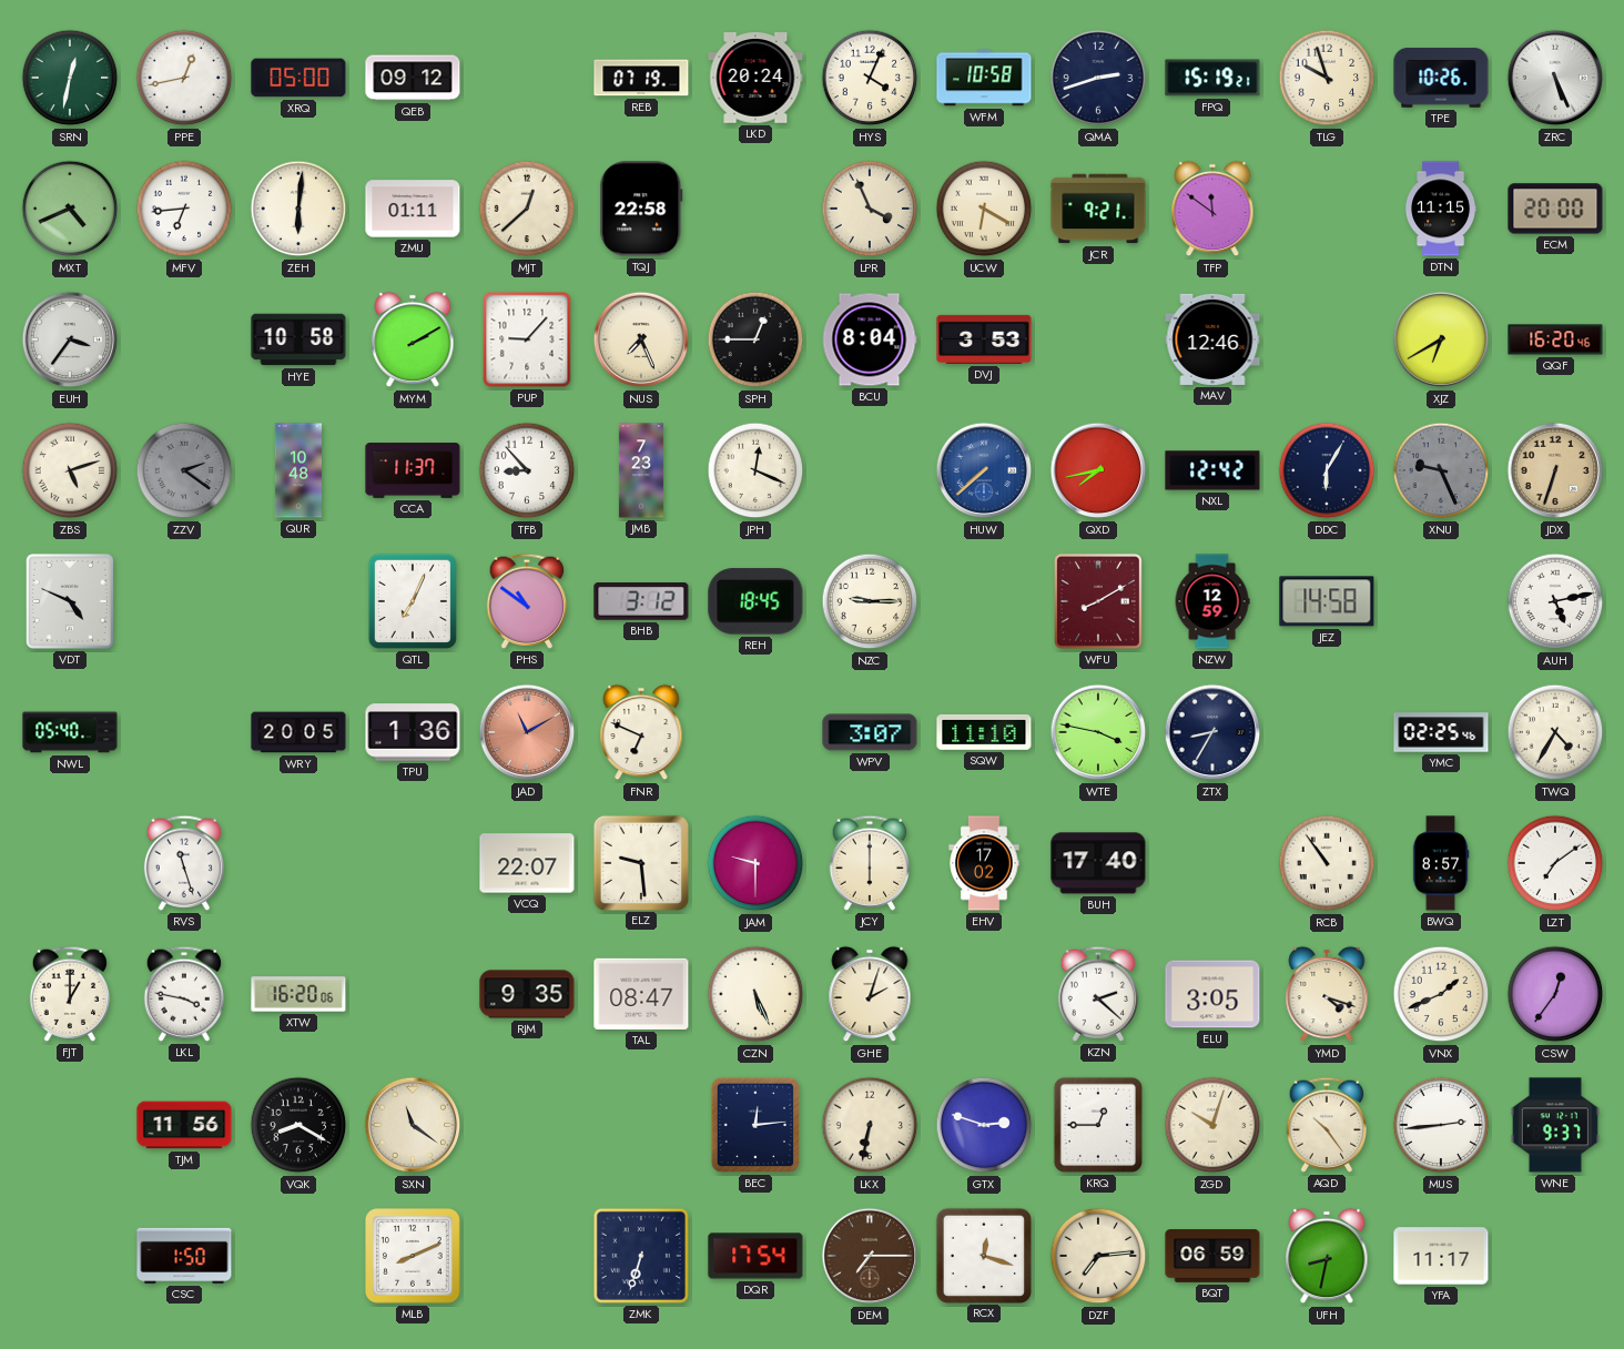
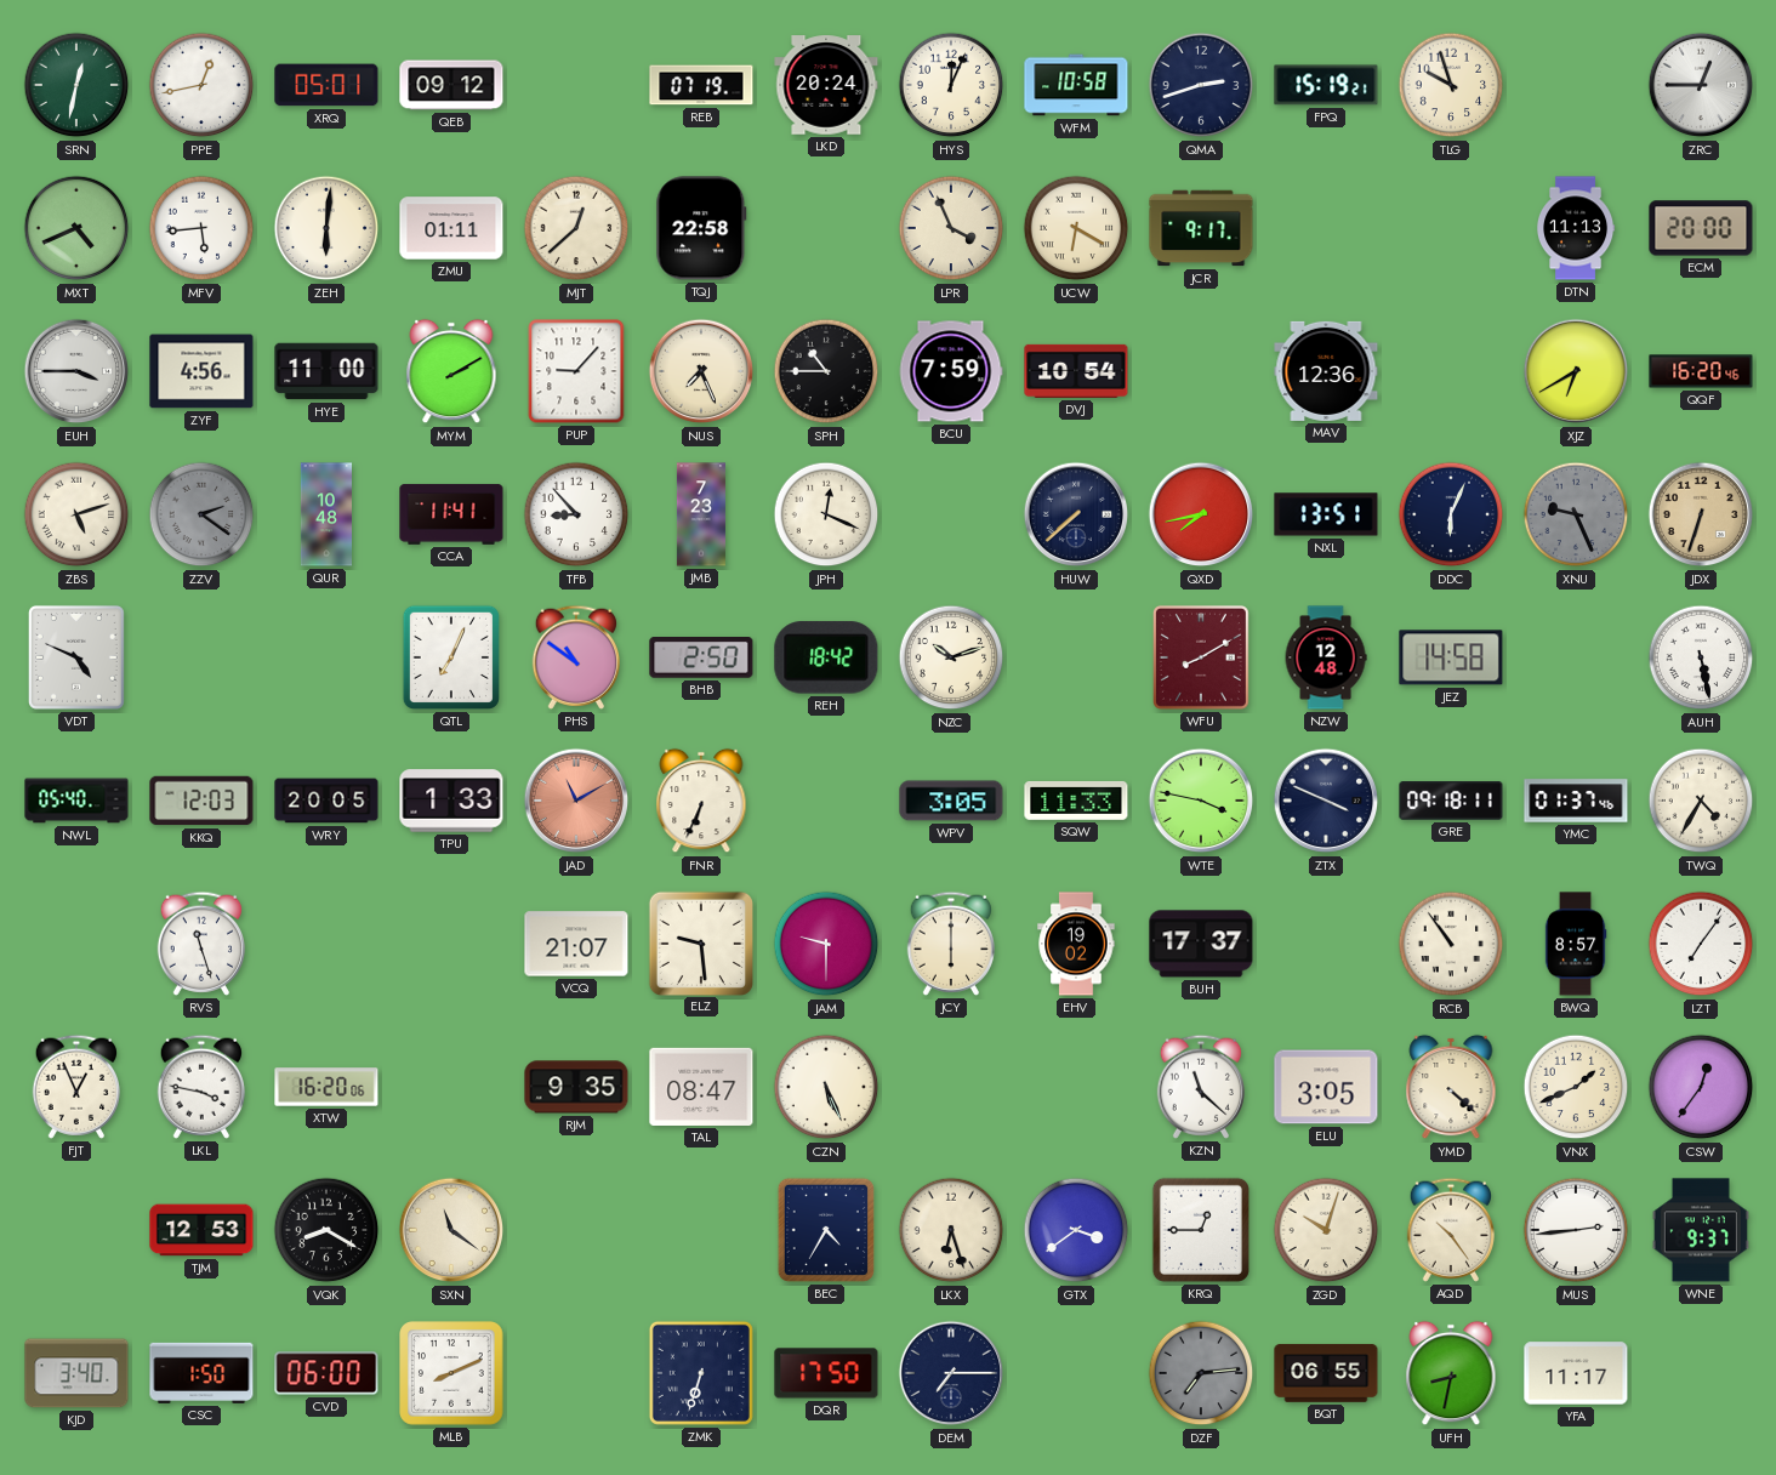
XRQ: 05:00 -> 05:01
HYS: 4:04 -> 12:04
TPE: 10:26 -> none
ZRC: 5:26 -> 12:45
MFV: 6:44 -> 5:44
JCR: 9:21 -> 9:17
TFP: 11:51 -> none
DTN: 11:15 -> 11:13
EUH: 3:36 -> 3:45
ZYF: none -> 4:56
HYE: 10:58 -> 11:00
SPH: 12:45 -> 10:45
BCU: 8:04 -> 7:59
DVJ: 3:53 -> 10:54
MAV: 12:46 -> 12:36
CCA: 11:37 -> 11:41
HUW dial: blue -> navy
NXL: 12:42 -> 13:51
DDC: 6:05 -> 6:04
BHB: 3:12 -> 2:50
REH: 18:45 -> 18:42
NZC: 9:15 -> 10:12
NZW: 12:59 -> 12:48
AUH: 5:13 -> 5:28
KKQ: none -> 12:03
TPU: 1:36 -> 1:33
FNR: 6:49 -> 6:34
WPV: 3:07 -> 3:05
SQW: 11:10 -> 11:33
ZTX: 8:35 -> 3:49
GRE: none -> 09:18
YMC: 02:25 -> 01:37
VCQ: 22:07 -> 21:07
EHV: 17:02 -> 19:02
BUH: 17:40 -> 17:37
LZT: 7:09 -> 7:06
FJT: 1:00 -> 12:56
GHE: 2:03 -> none
KZN: 2:22 -> 11:22
YMD: 4:18 -> 4:22
TJM: 11:56 -> 12:53
BEC: 12:14 -> 4:35
LKX: 6:32 -> 6:27
GTX: 2:48 -> 3:39
KJD: none -> 3:40
CVD: none -> 06:00
DQR: 17:54 -> 17:50
DEM dial: brown -> navy
RCX: 12:18 -> none
DZF dial: cream -> grey
BQT: 06:59 -> 06:55
